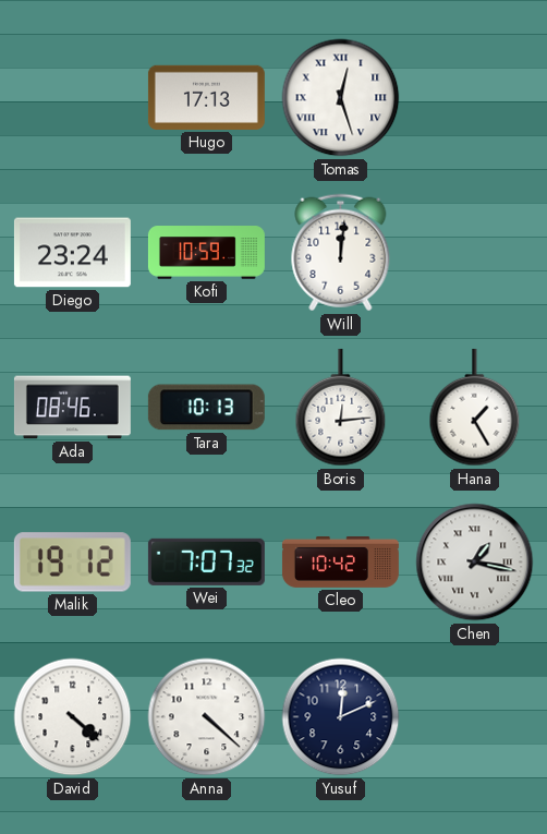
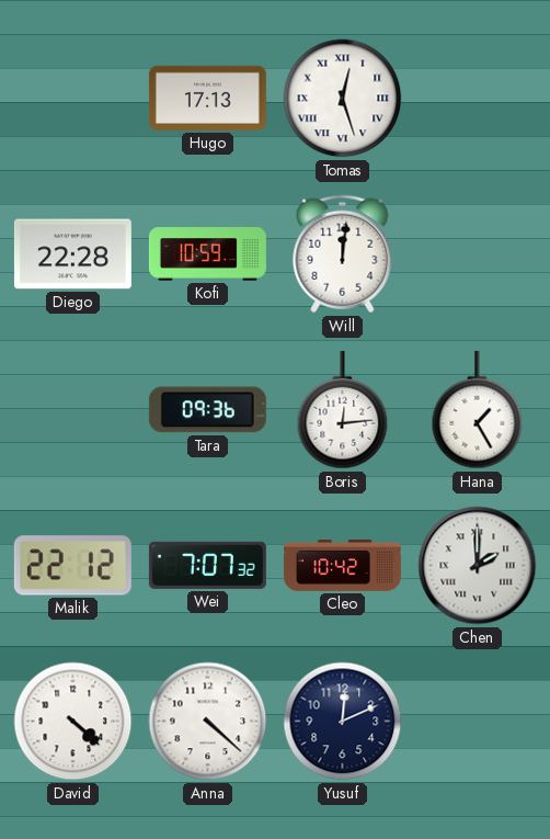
Diego: 23:24 -> 22:28
Ada: 08:46 -> none
Tara: 10:13 -> 09:36
Malik: 19:12 -> 22:12
Chen: 1:17 -> 2:00
